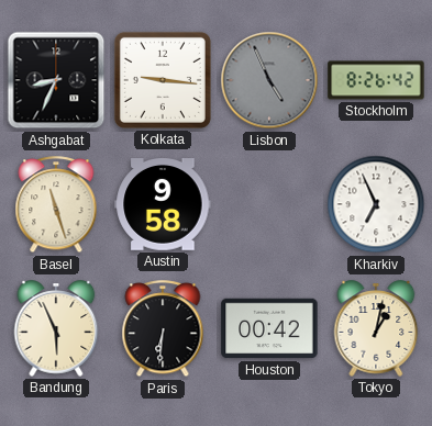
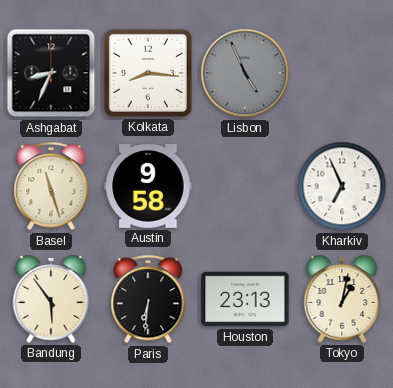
Kolkata: 9:16 -> 8:16
Stockholm: 8:26 -> none
Bandung: 5:56 -> 5:54
Houston: 00:42 -> 23:13
